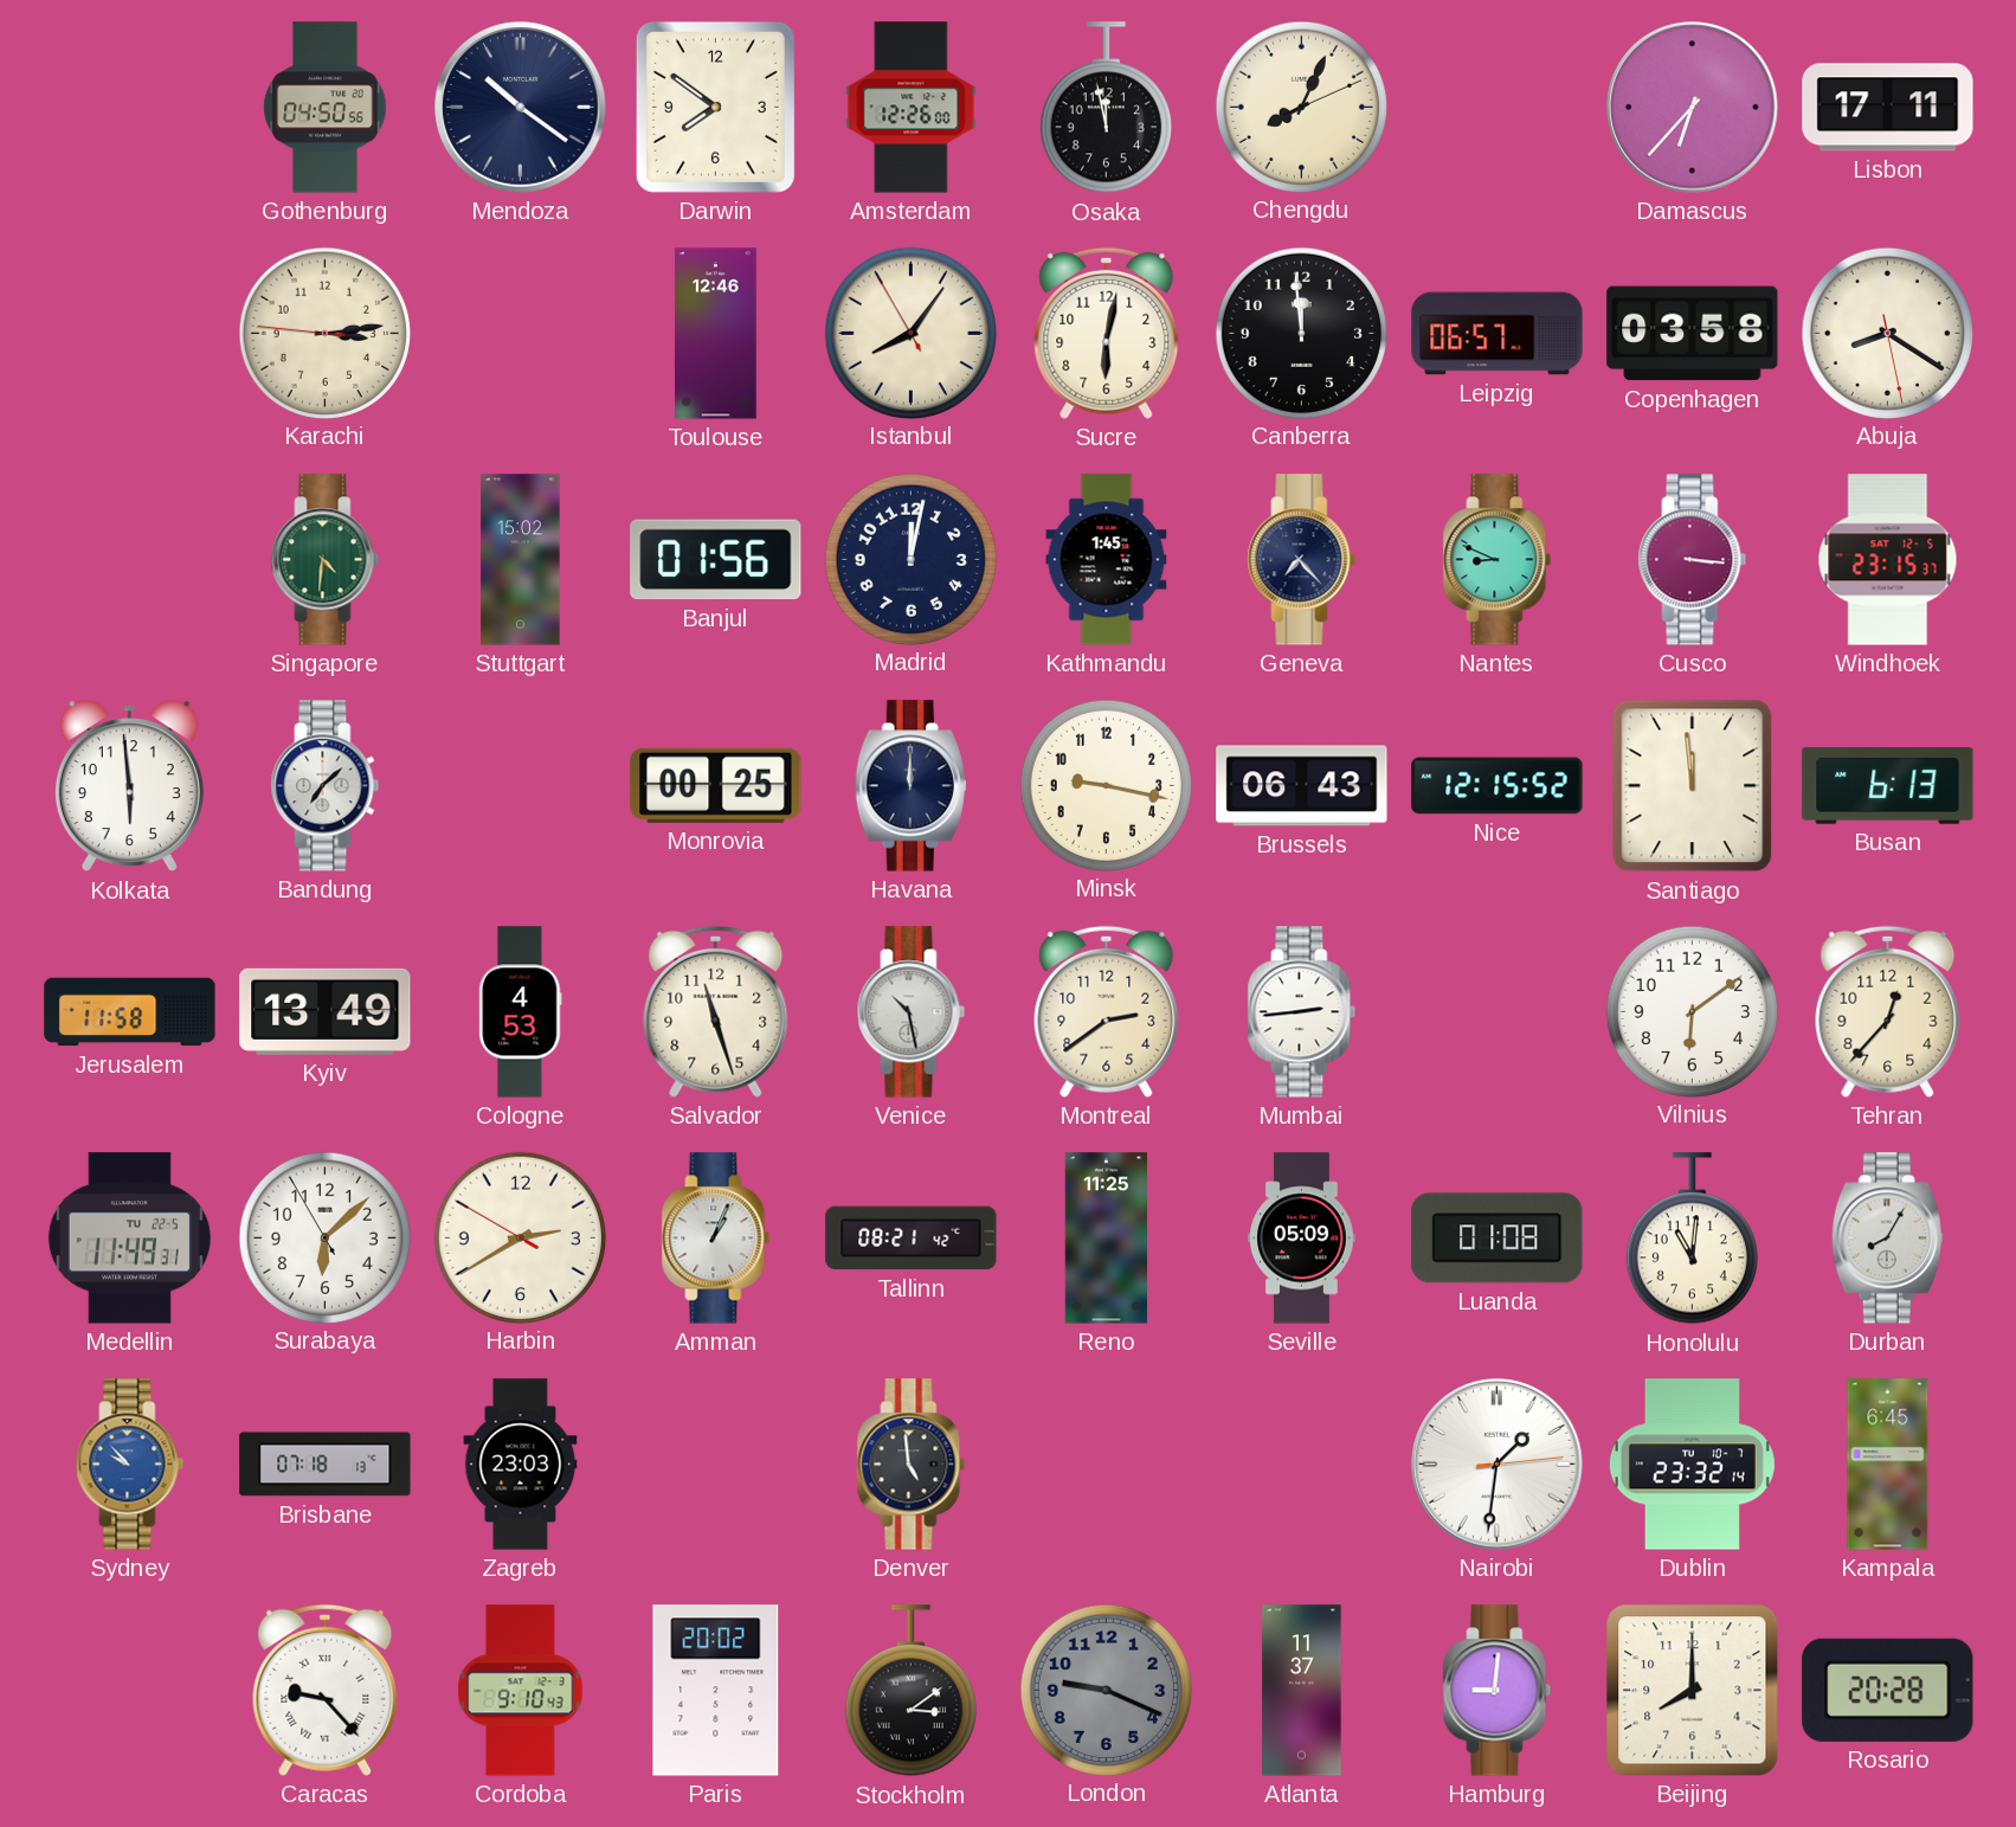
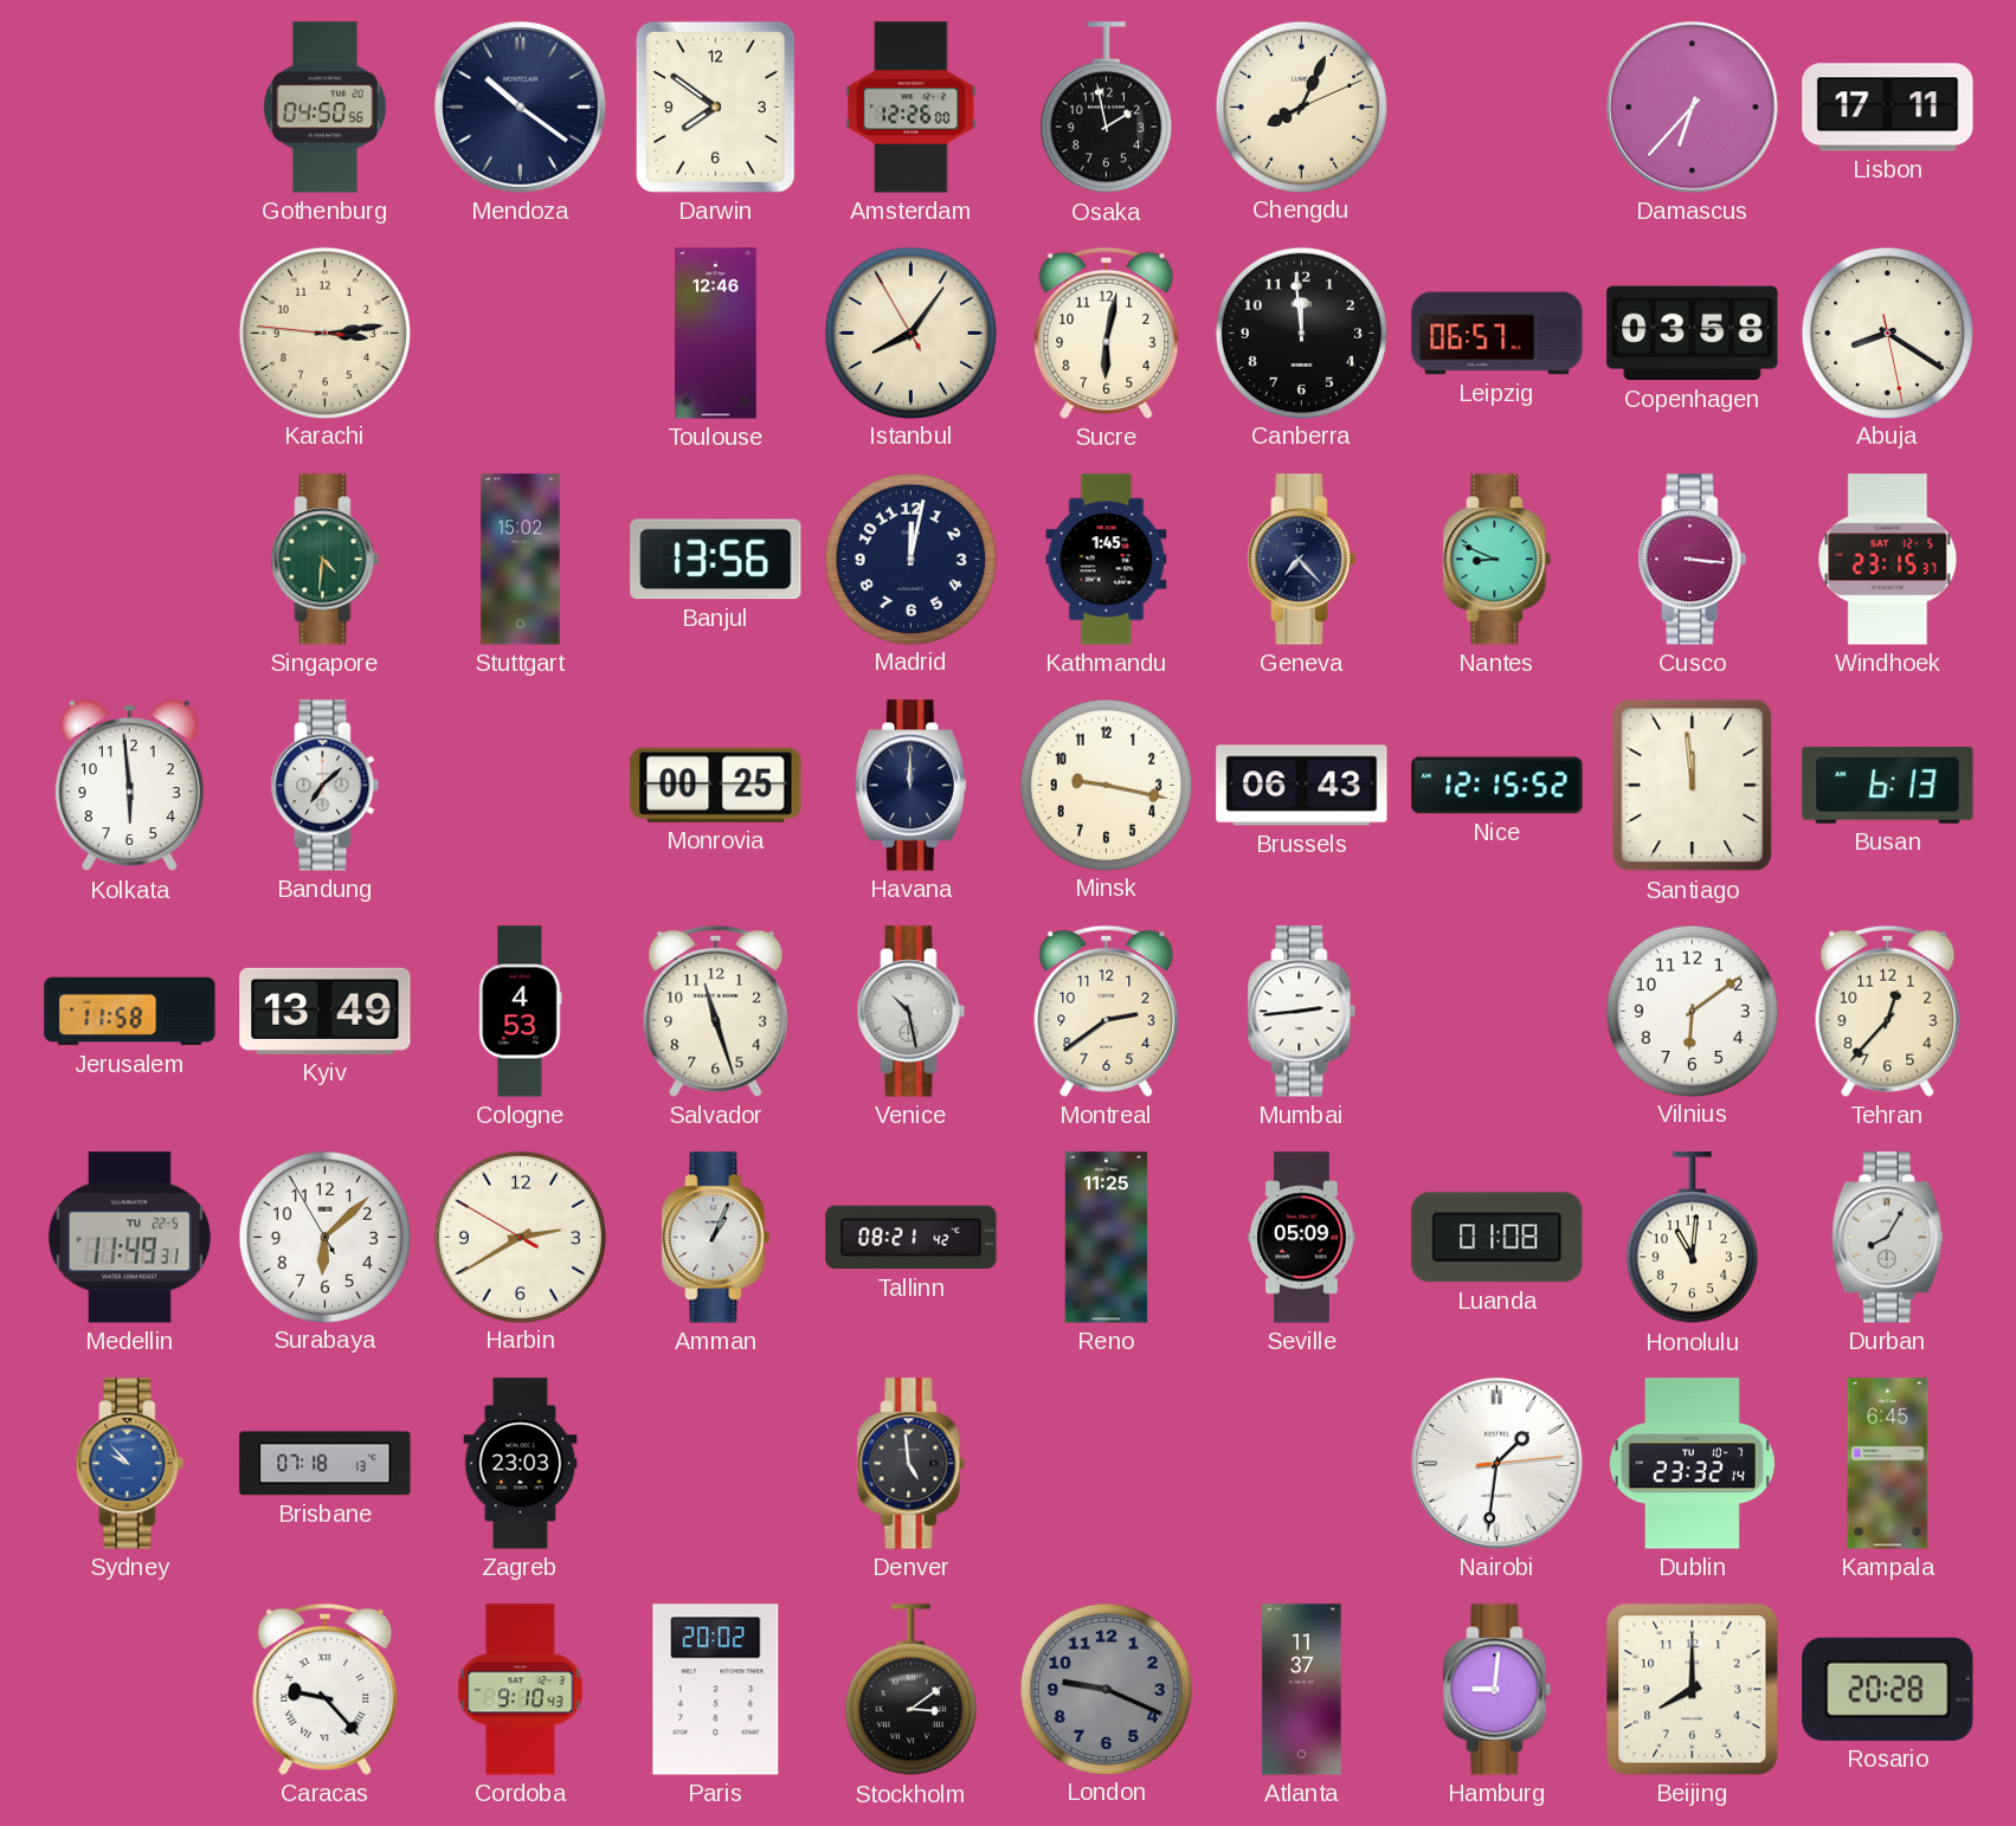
Osaka: 11:58 -> 1:58
Banjul: 01:56 -> 13:56
